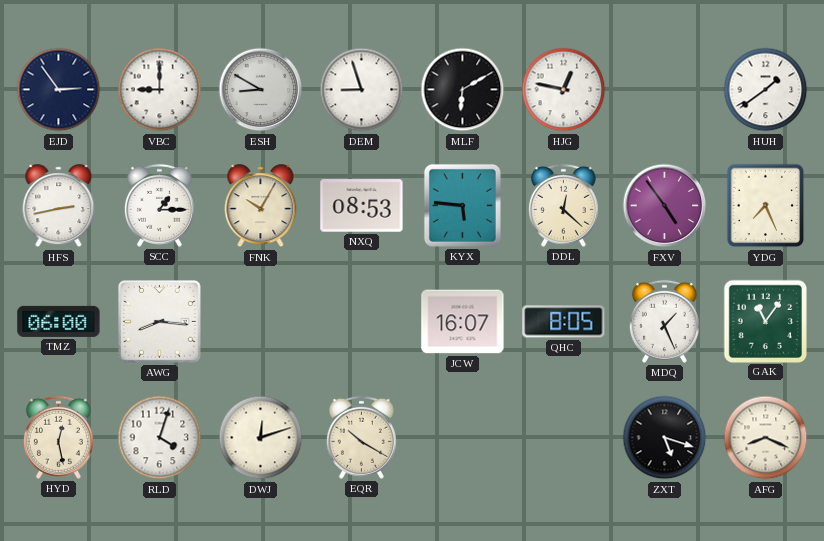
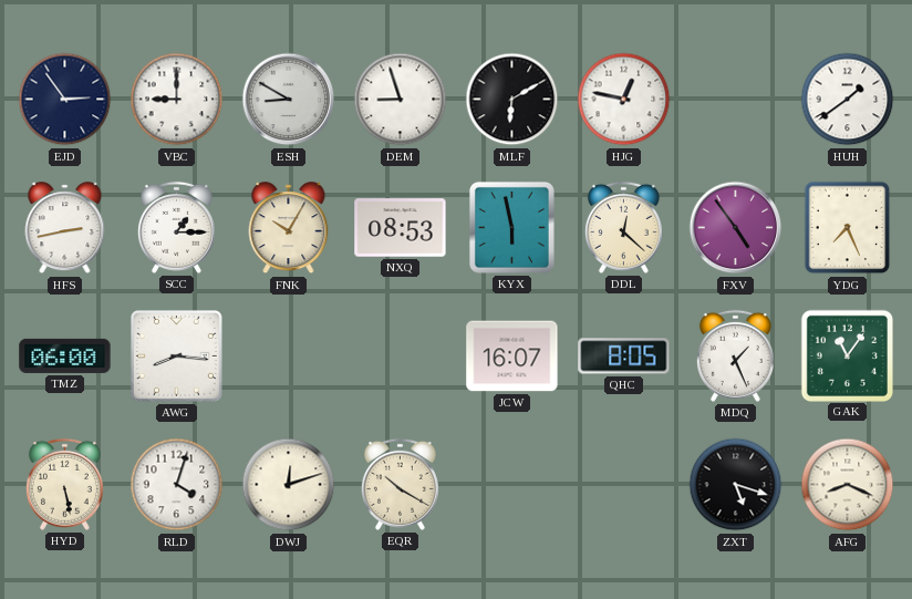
KYX: 5:46 -> 5:58
HYD: 12:28 -> 5:28
